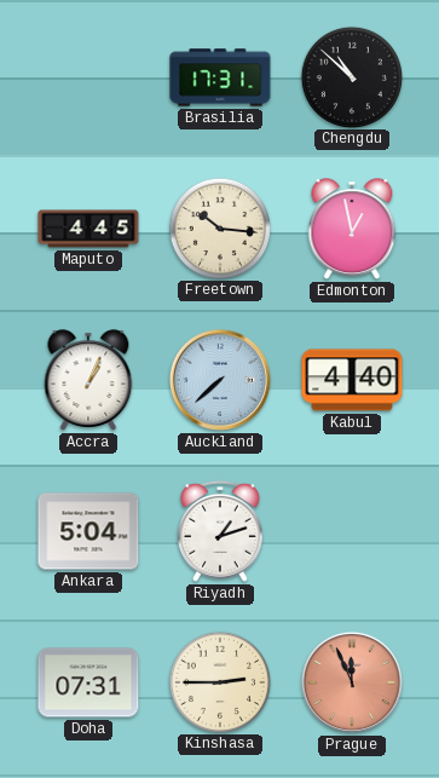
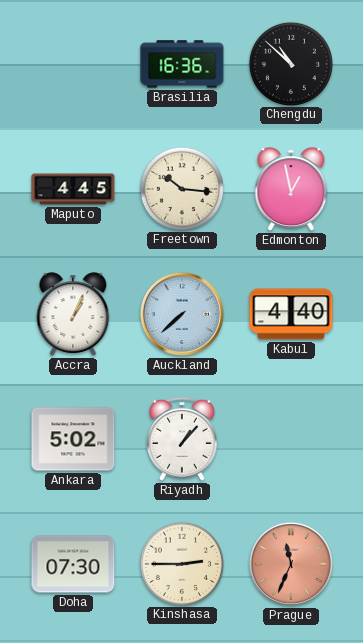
Brasilia: 17:31 -> 16:36
Ankara: 5:04 -> 5:02
Riyadh: 1:12 -> 1:07
Doha: 07:31 -> 07:30
Prague: 11:56 -> 11:34
